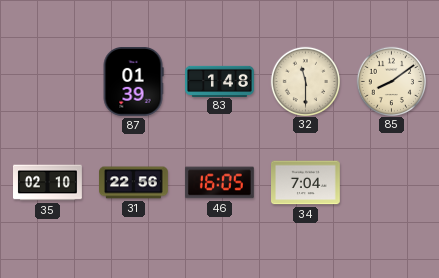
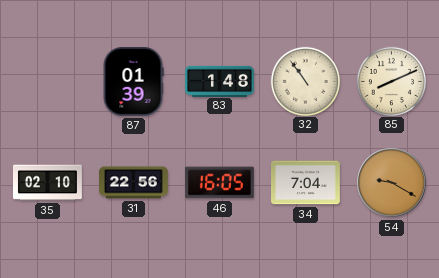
32: 11:30 -> 10:54
85: 8:09 -> 8:11
54: none -> 9:20
